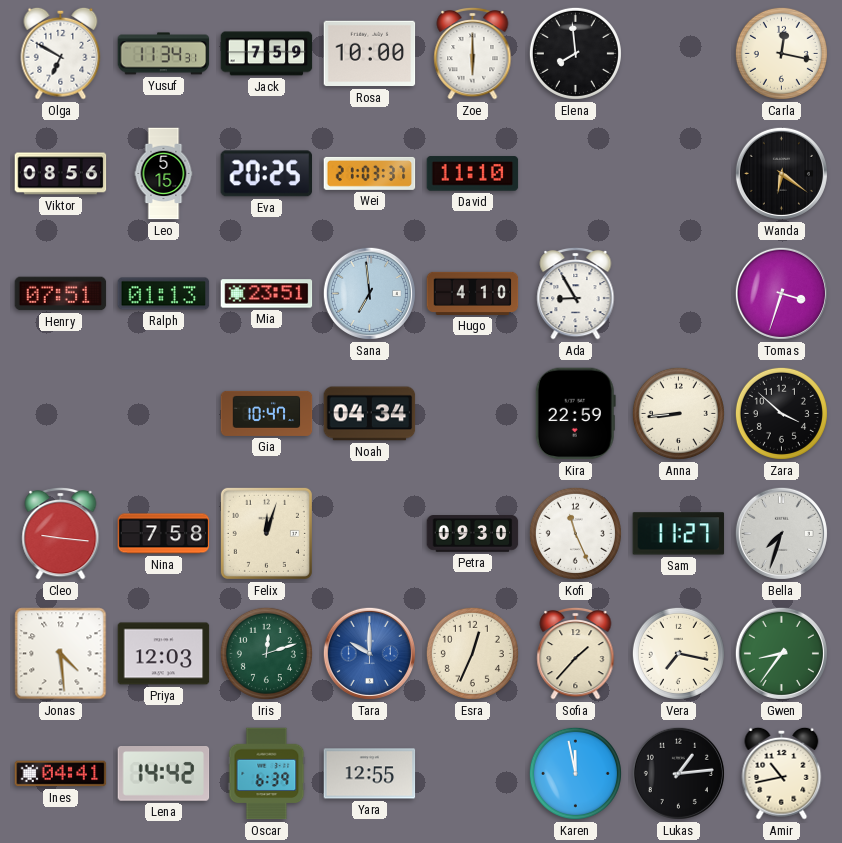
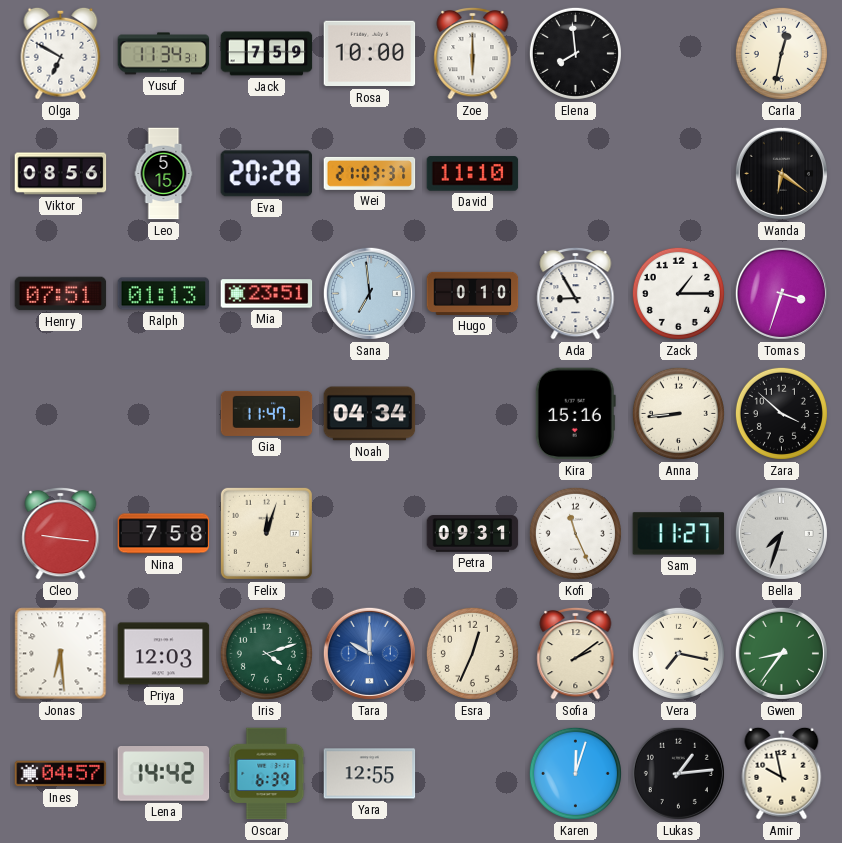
Carla: 12:17 -> 12:32
Eva: 20:25 -> 20:28
Hugo: 4:10 -> 0:10
Zack: none -> 1:15
Gia: 10:47 -> 11:47
Kira: 22:59 -> 15:16
Petra: 09:30 -> 09:31
Jonas: 4:29 -> 6:29
Iris: 12:12 -> 4:12
Sofia: 1:37 -> 2:09
Ines: 04:41 -> 04:57
Karen: 11:58 -> 12:03
Amir: 10:43 -> 9:58
